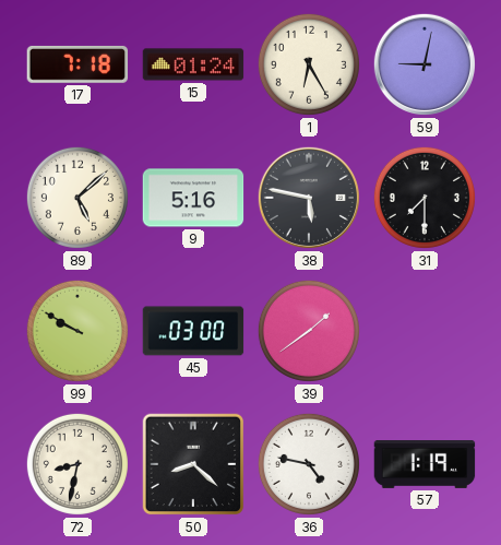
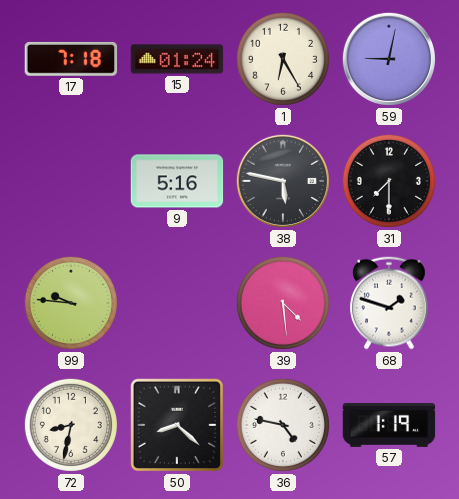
89: 5:08 -> none
99: 9:50 -> 9:46
45: 03:00 -> none
39: 1:39 -> 4:29
68: none -> 1:48
